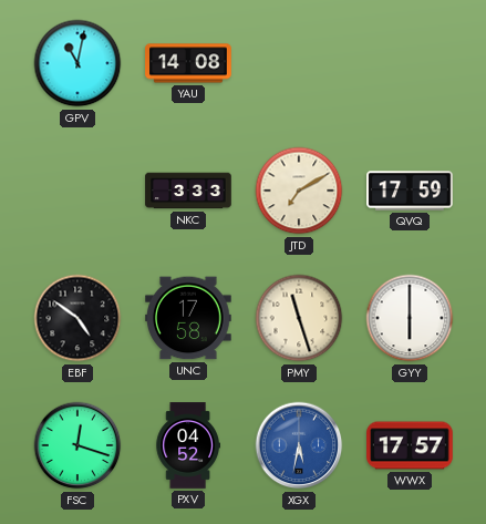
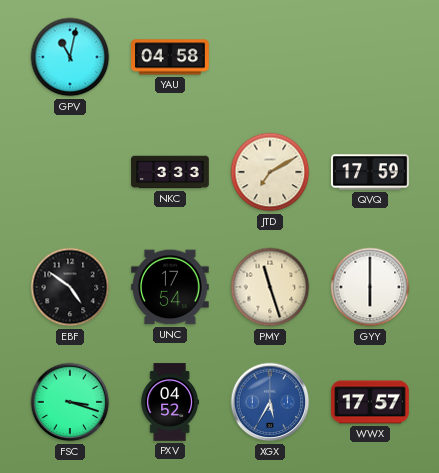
YAU: 14:08 -> 04:58
UNC: 17:58 -> 17:54
FSC: 12:18 -> 3:18
XGX: 5:32 -> 5:35
